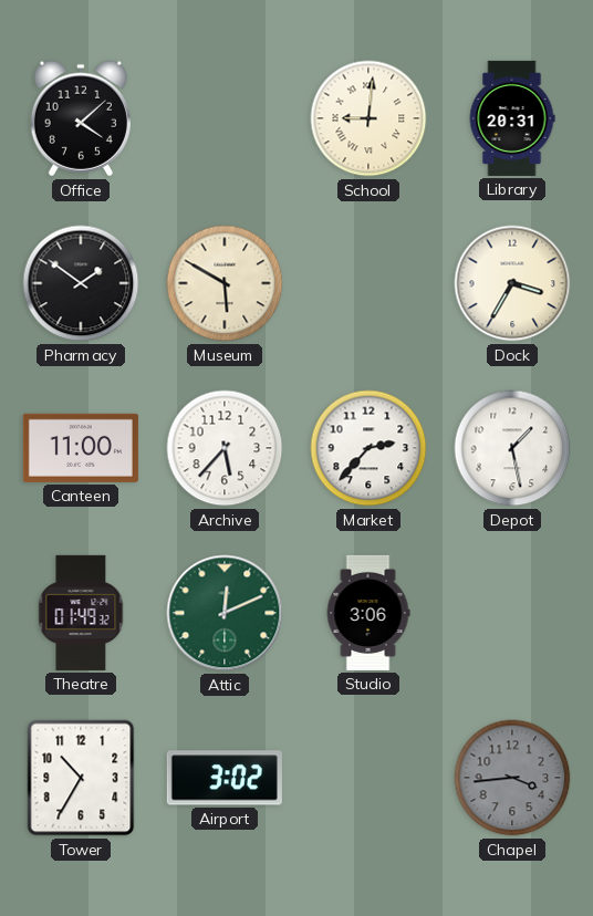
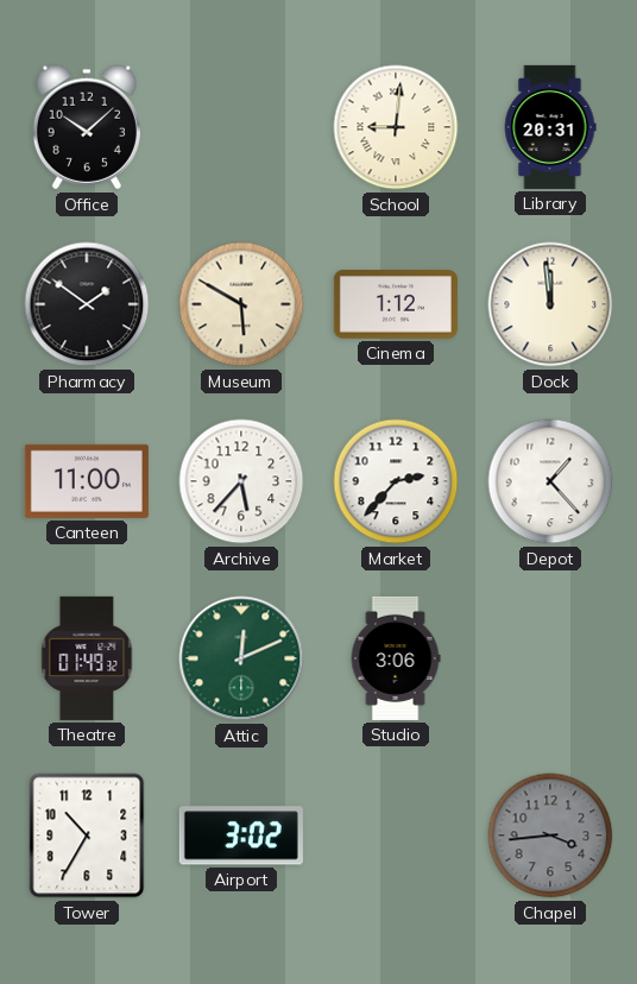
Office: 4:08 -> 10:08
Cinema: none -> 1:12
Dock: 3:35 -> 11:59
Depot: 1:28 -> 1:23
